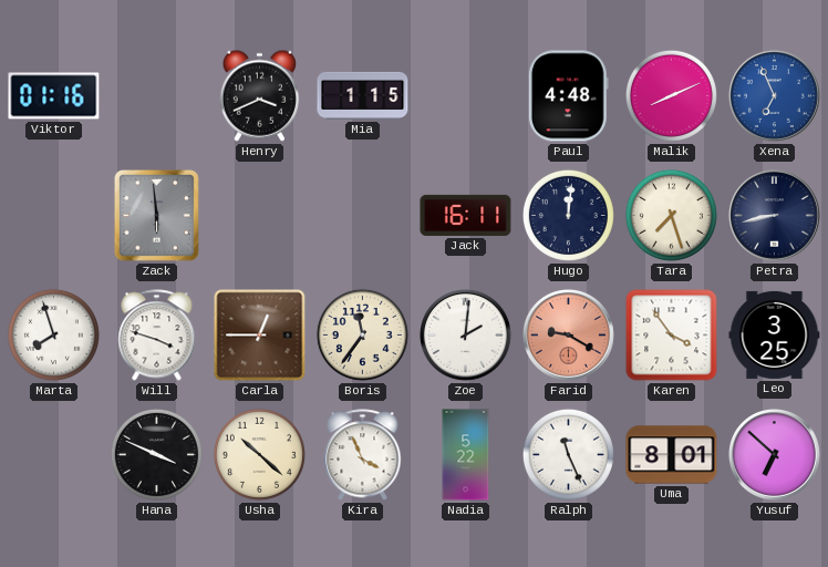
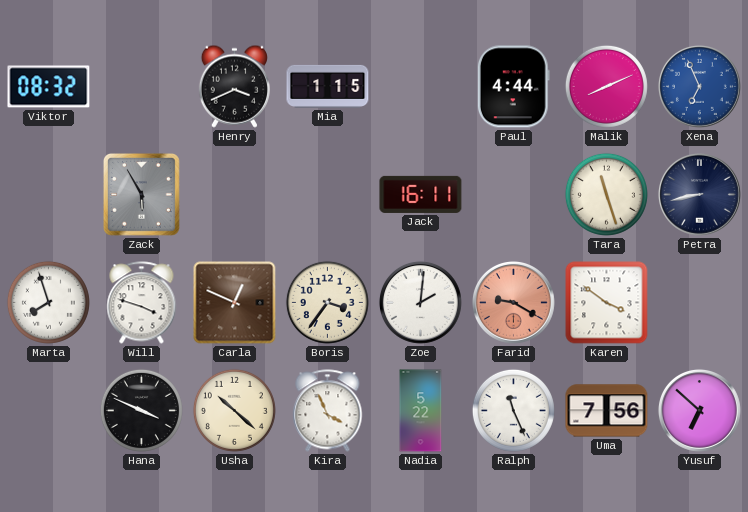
Viktor: 01:16 -> 08:32
Paul: 4:48 -> 4:44
Zack: 5:59 -> 5:55
Hugo: 12:01 -> none
Tara: 7:27 -> 11:27
Carla: 12:45 -> 12:49
Boris: 11:36 -> 3:36
Karen: 3:54 -> 3:51
Leo: 3:25 -> none
Uma: 8:01 -> 7:56
